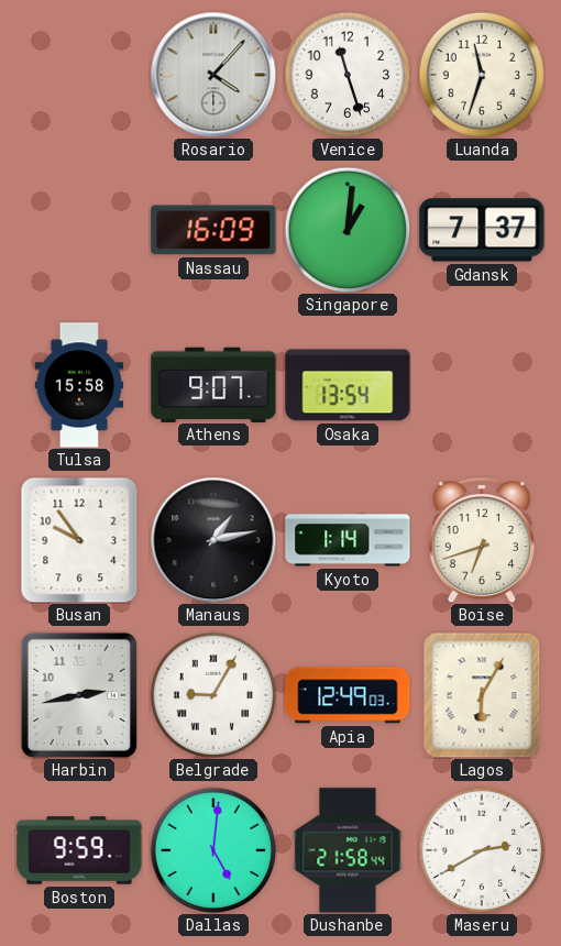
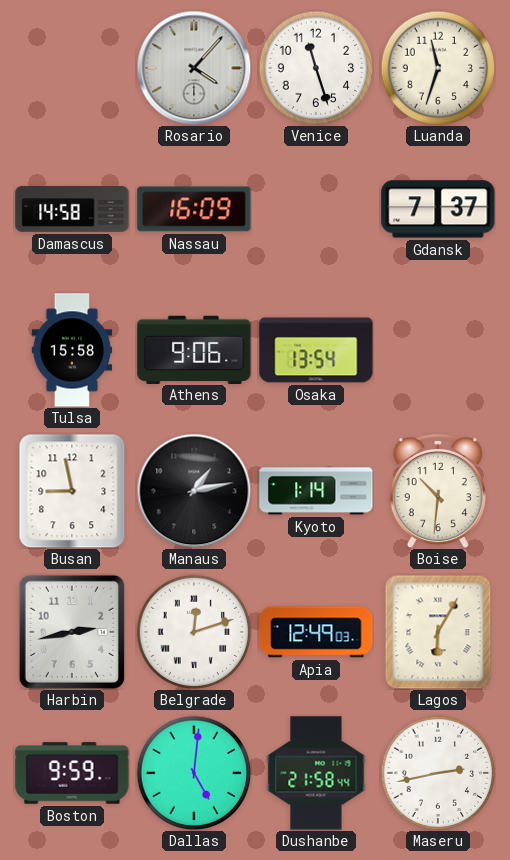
Damascus: none -> 14:58
Singapore: 1:01 -> none
Athens: 9:07 -> 9:06
Busan: 9:54 -> 8:58
Boise: 6:42 -> 10:31
Belgrade: 9:05 -> 12:12
Maseru: 2:40 -> 2:43
